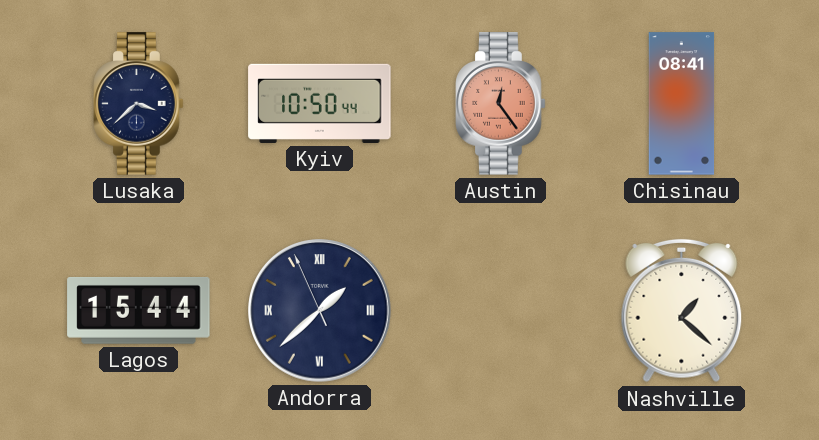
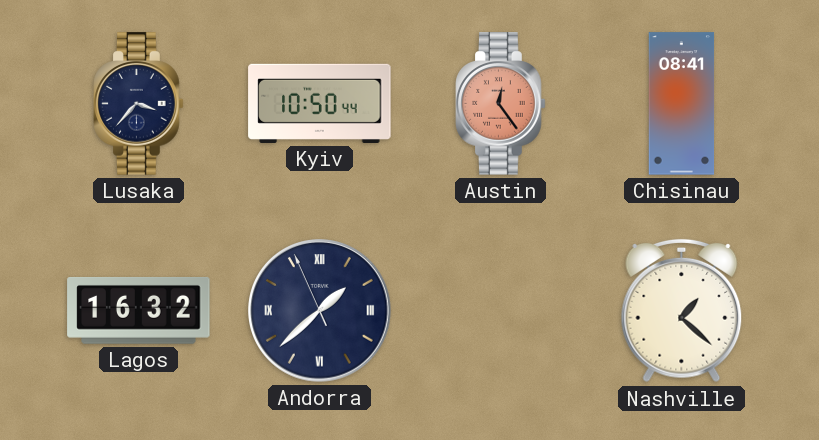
Lusaka: 3:38 -> 3:37
Lagos: 15:44 -> 16:32
